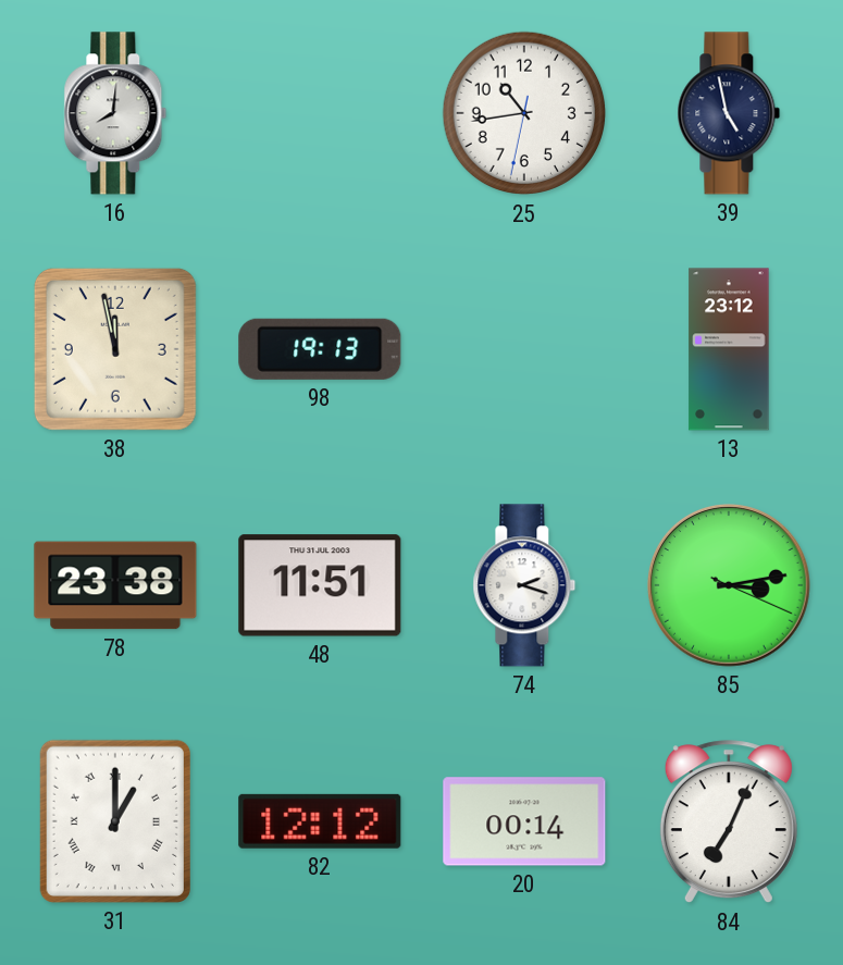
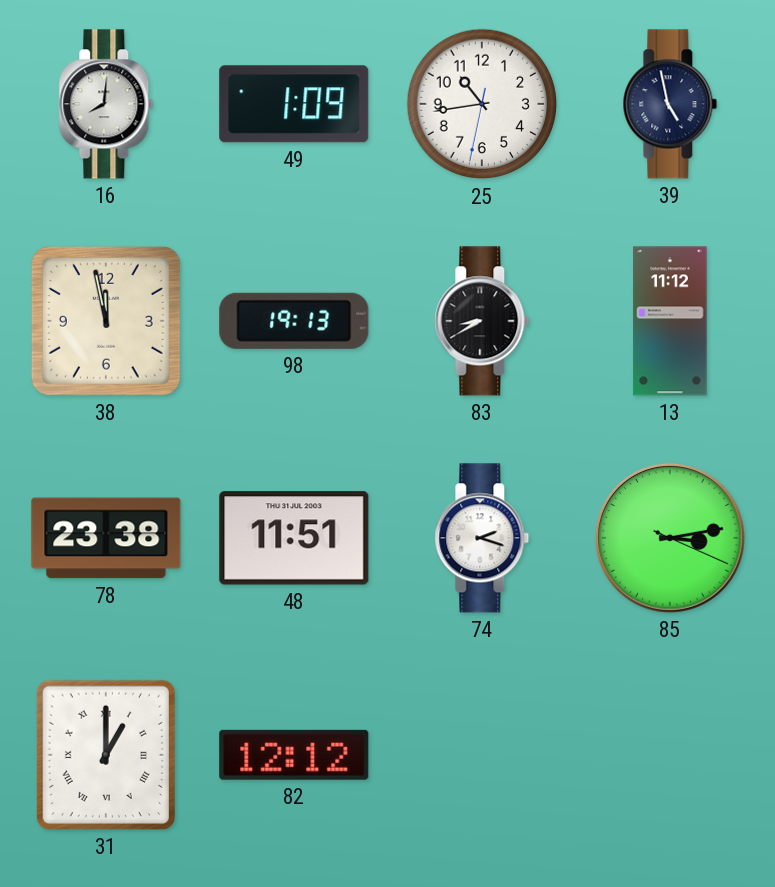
49: none -> 1:09
83: none -> 8:40
13: 23:12 -> 11:12
20: 00:14 -> none
84: 7:04 -> none
